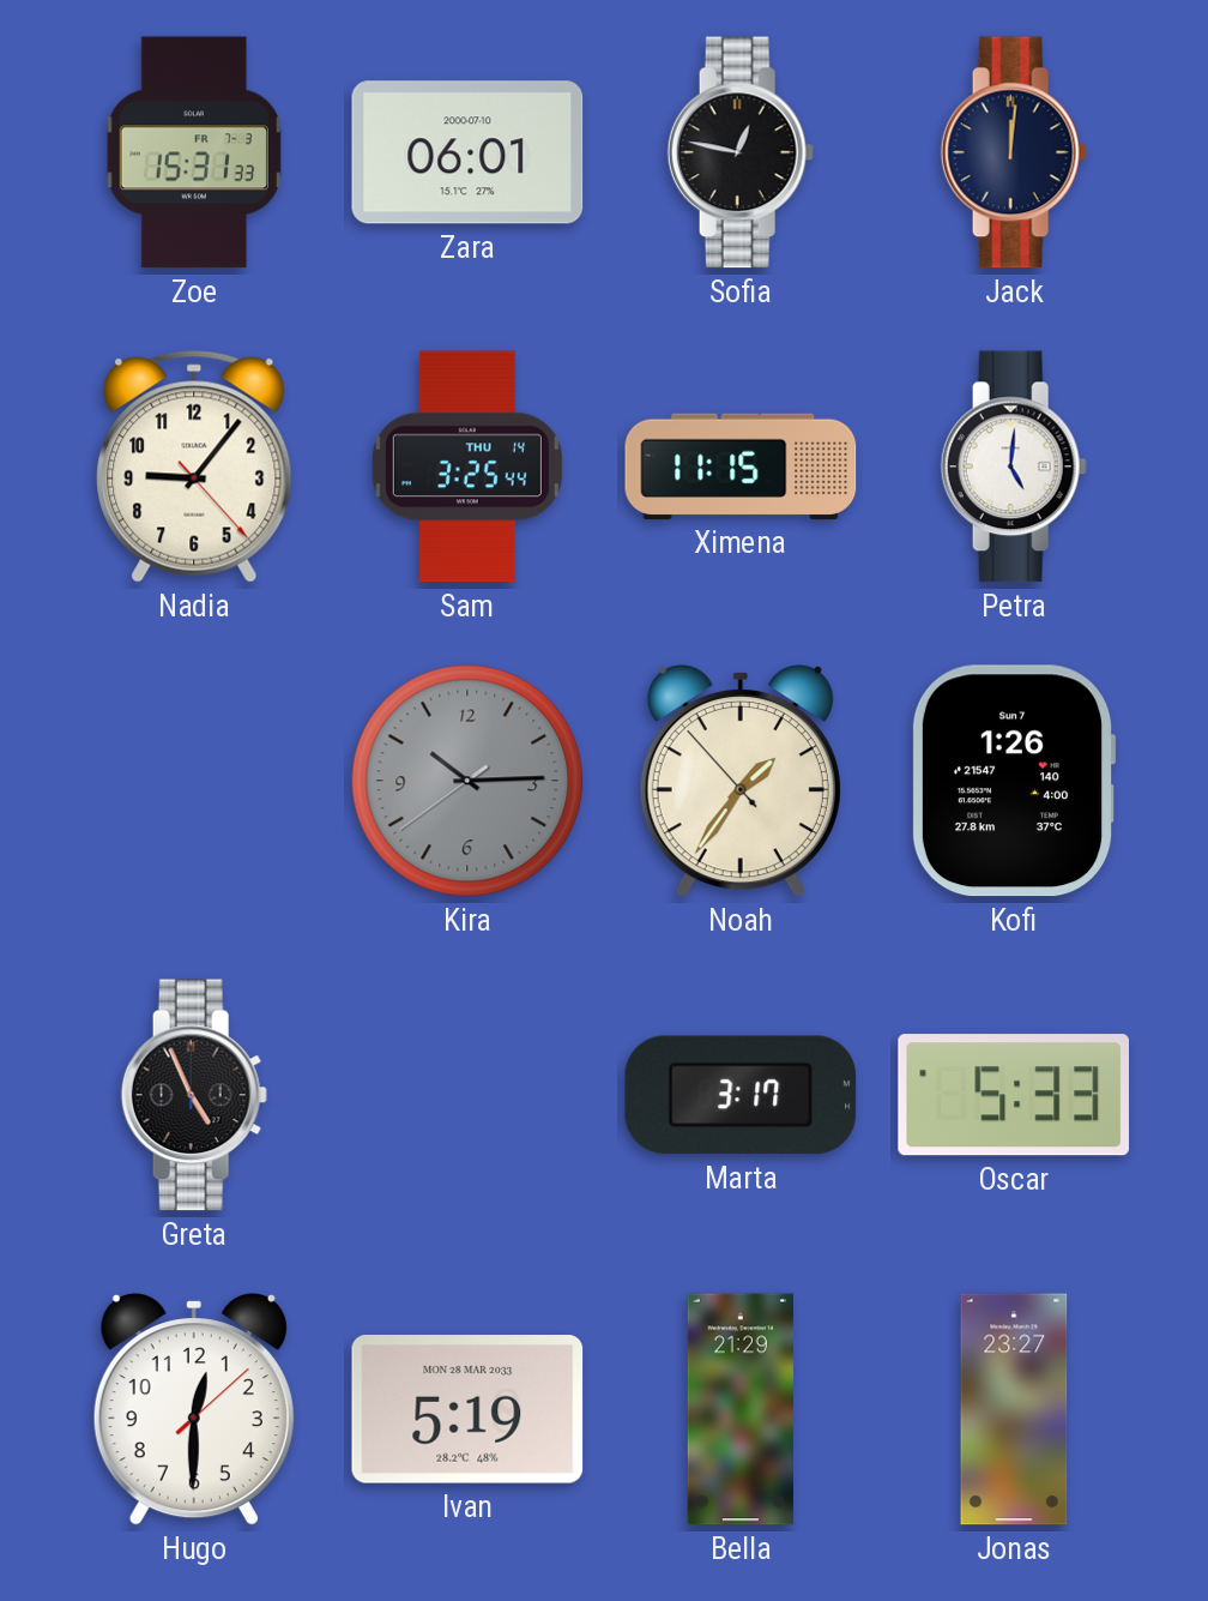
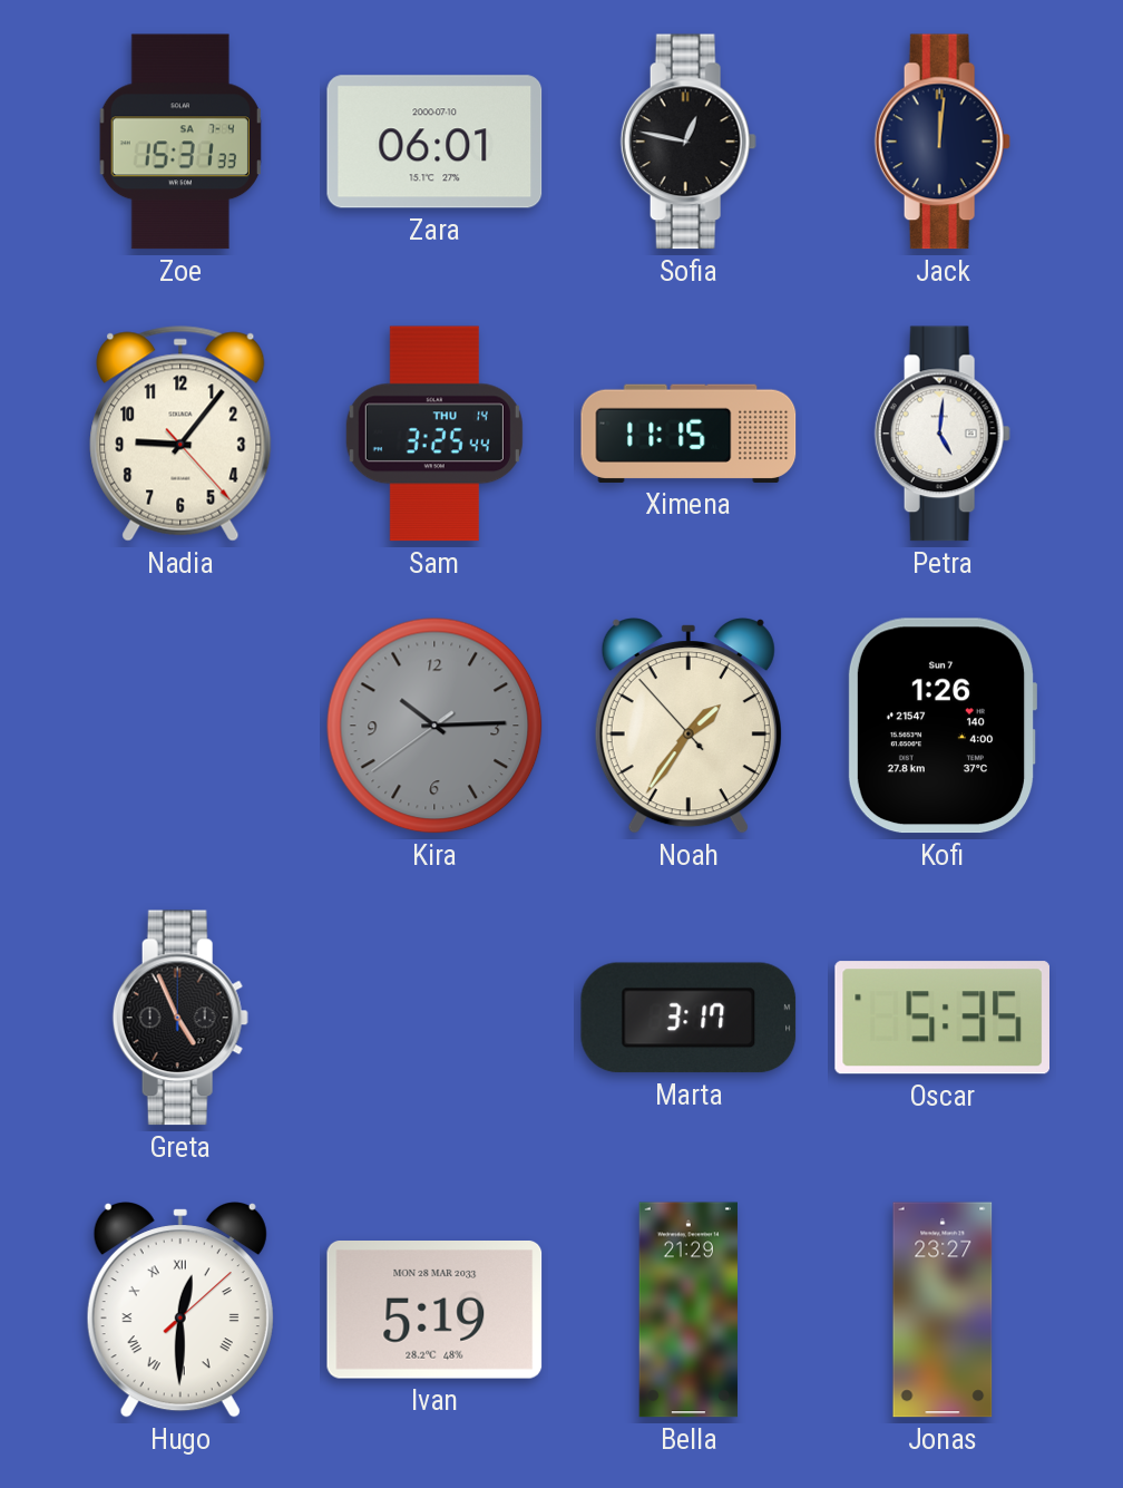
Zoe date: FR 7-3 -> SA 7-4
Oscar: 5:33 -> 5:35
Hugo numerals: Arabic -> Roman
